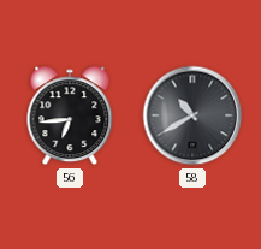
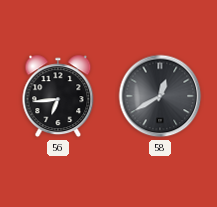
58: 10:40 -> 12:40
